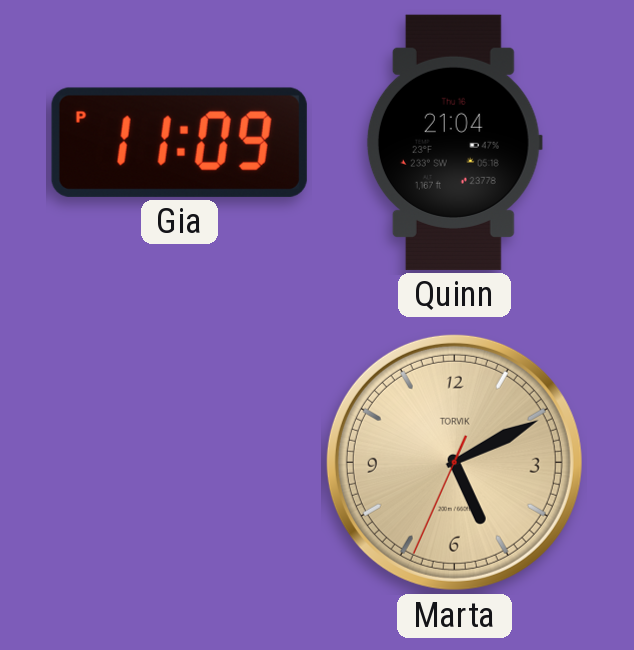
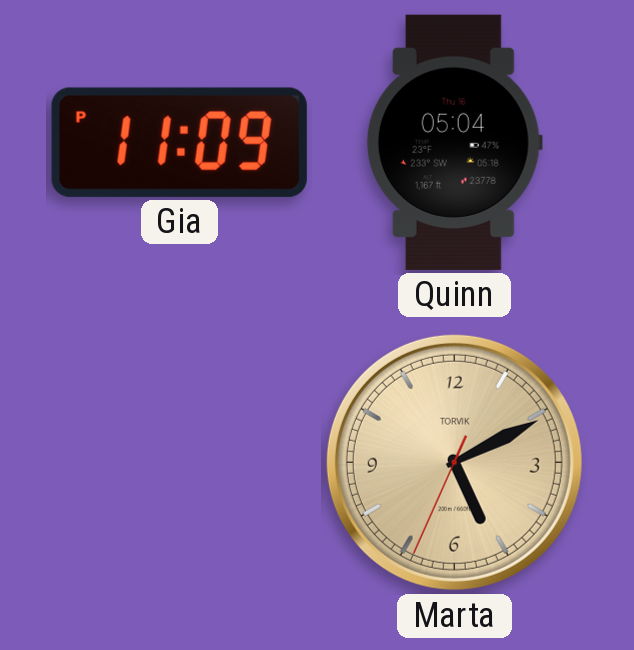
Quinn: 21:04 -> 05:04
